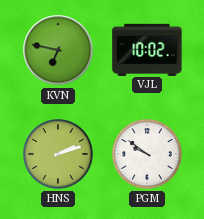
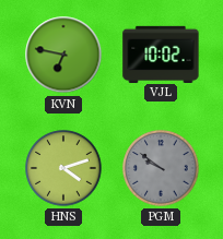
HNS: 2:12 -> 4:12
PGM dial: white -> grey
